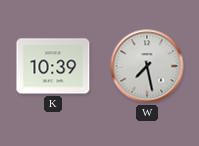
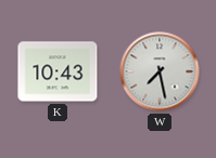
K: 10:39 -> 10:43
